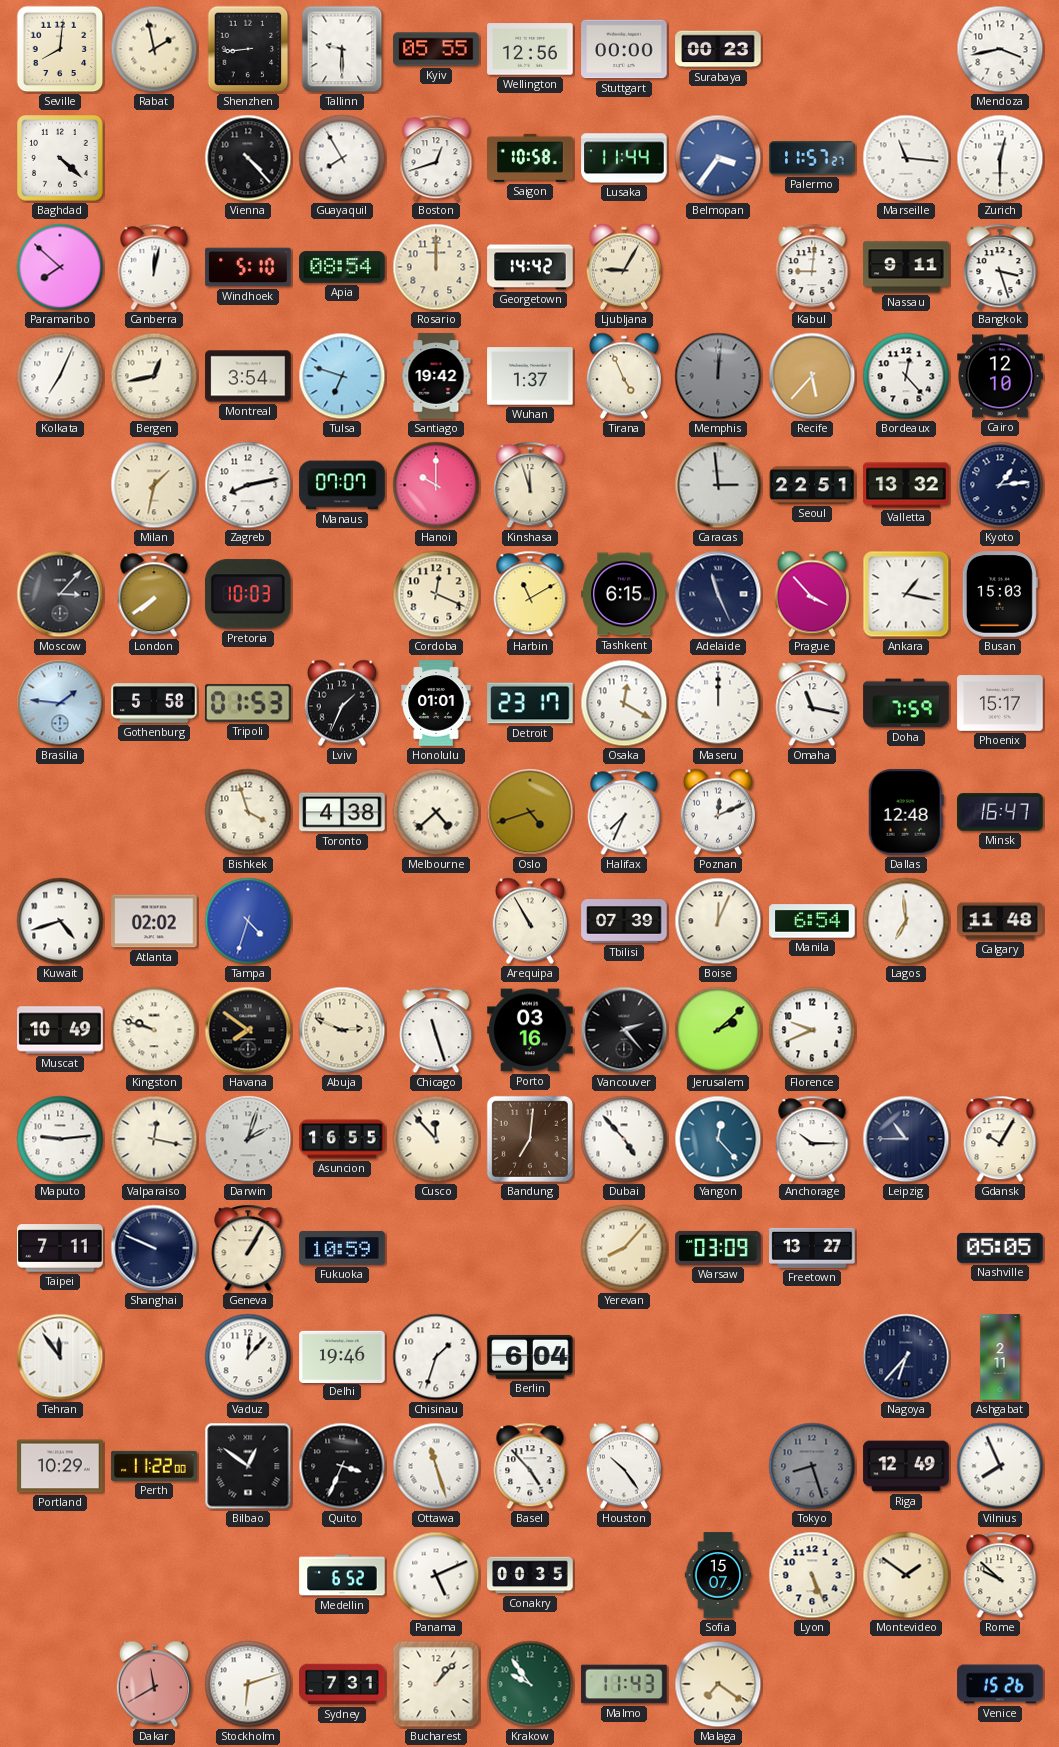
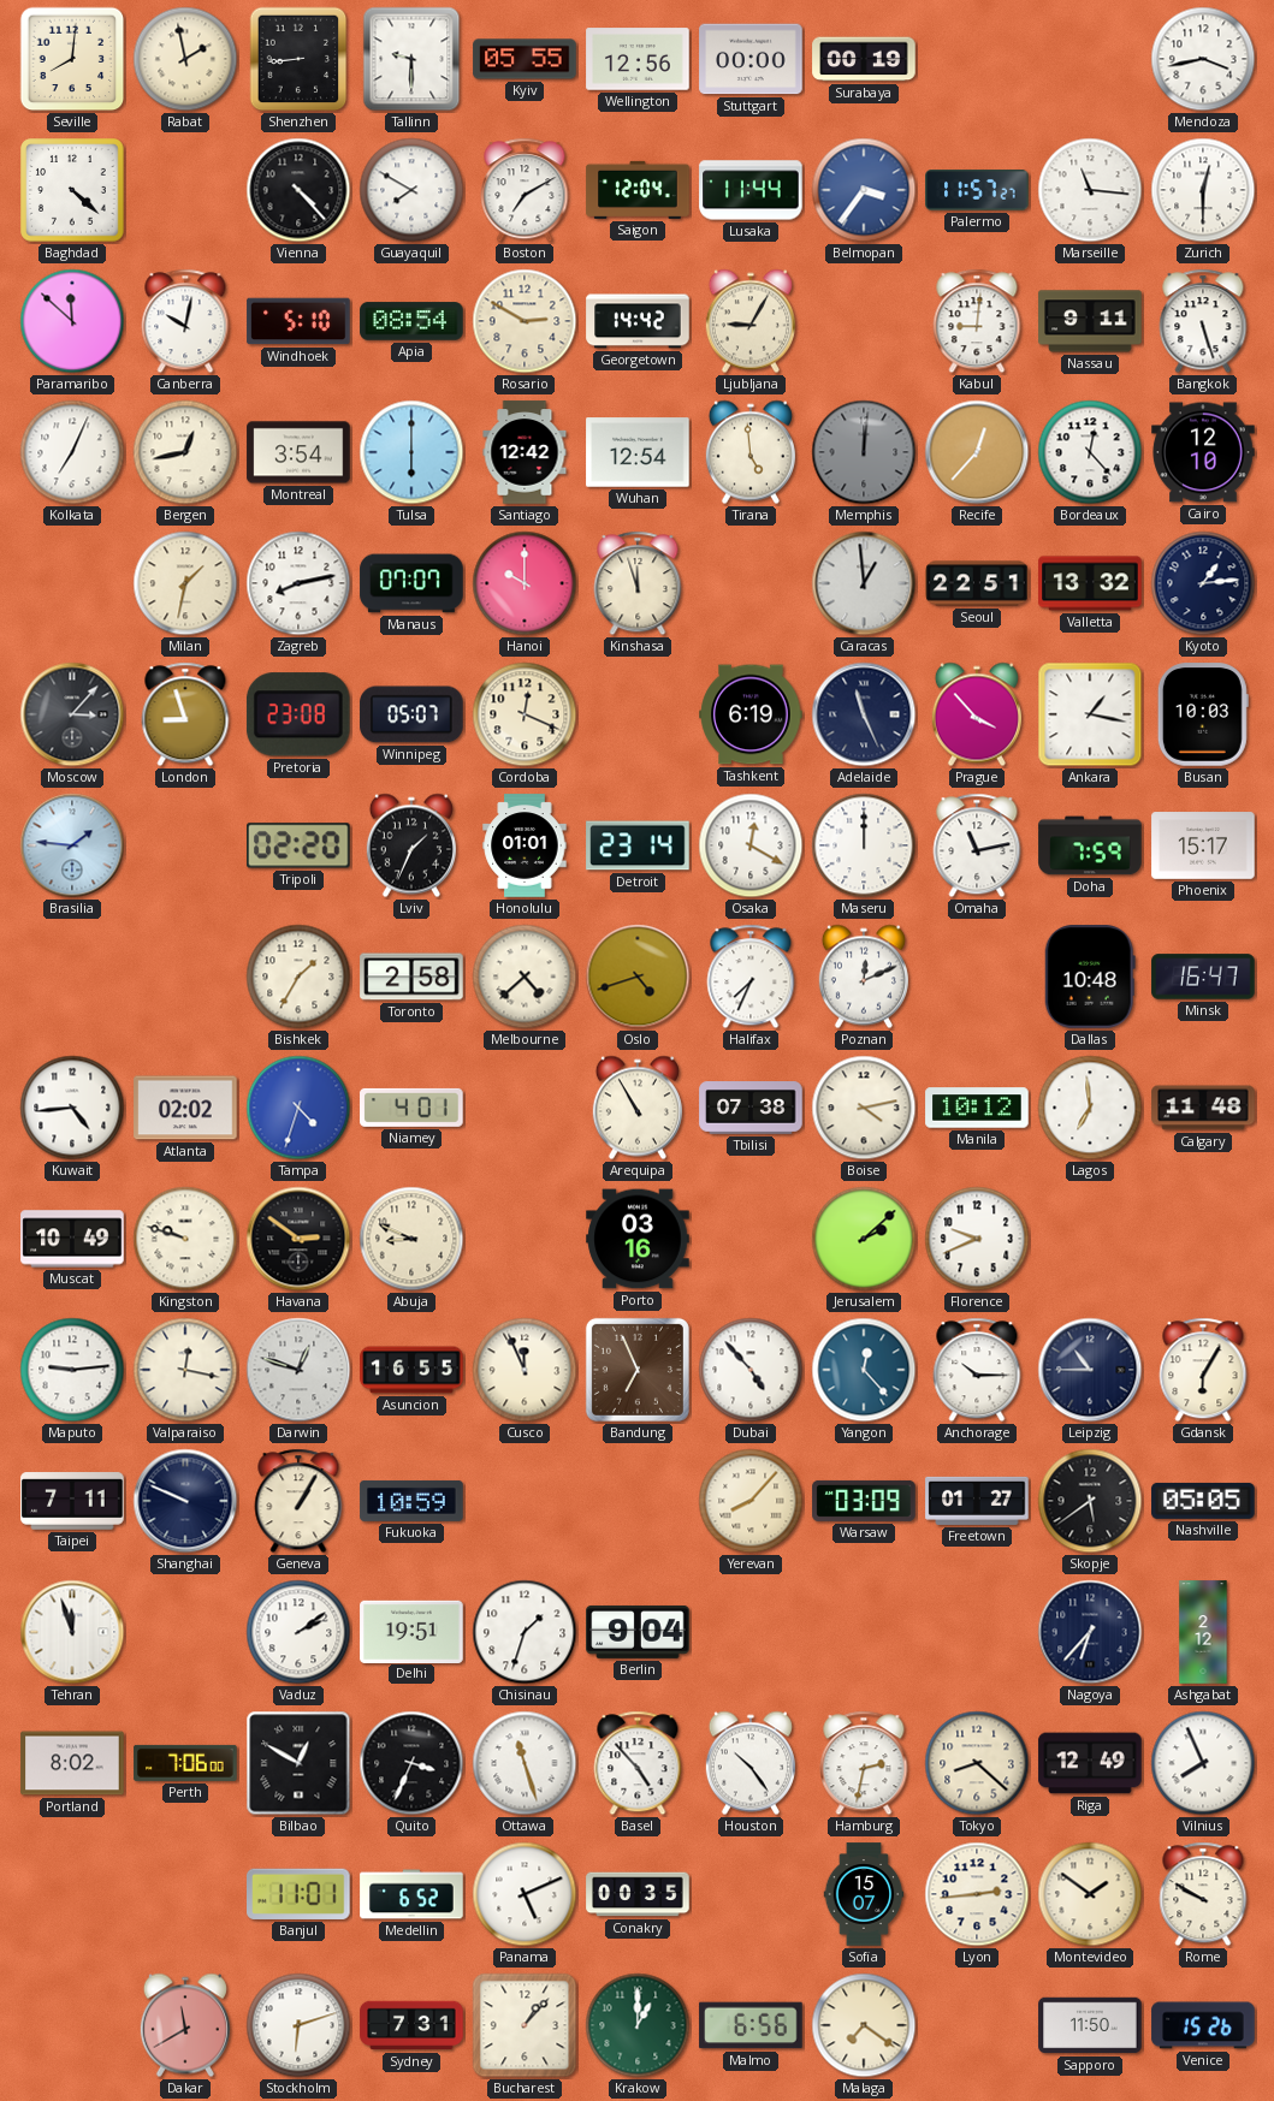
Surabaya: 00:23 -> 00:19
Guayaquil: 7:55 -> 7:50
Boston: 12:42 -> 7:10
Saigon: 10:58 -> 12:04
Paramaribo: 7:52 -> 11:52
Canberra: 12:02 -> 10:02
Rosario: 12:00 -> 2:50
Bangkok: 3:27 -> 5:27
Tulsa: 6:48 -> 6:00
Santiago: 19:42 -> 12:42
Wuhan: 1:37 -> 12:54
Tirana: 4:56 -> 4:59
Recife: 5:37 -> 12:37
Caracas: 2:59 -> 12:59
London: 7:39 -> 8:57
Pretoria: 10:03 -> 23:08
Winnipeg: none -> 05:07
Harbin: 11:10 -> none
Tashkent: 6:15 -> 6:19
Busan: 15:03 -> 10:03
Gothenburg: 5:58 -> none
Tripoli: 01:53 -> 02:20
Detroit: 23:17 -> 23:14
Omaha: 11:17 -> 11:13
Bishkek: 3:57 -> 1:35
Toronto: 4:38 -> 2:58
Dallas: 12:48 -> 10:48
Kuwait: 4:42 -> 4:44
Niamey: none -> 4:01
Tbilisi: 07:39 -> 07:38
Boise: 12:04 -> 4:13
Manila: 6:54 -> 10:12
Havana: 7:51 -> 2:51
Abuja: 2:49 -> 8:49
Chicago: 11:27 -> none
Vancouver: 2:23 -> none
Darwin: 2:03 -> 12:48
Cusco: 11:53 -> 11:56
Bandung: 7:01 -> 6:56
Gdansk: 10:05 -> 6:05
Freetown: 13:27 -> 01:27
Skopje: none -> 5:39
Tehran: 11:54 -> 11:57
Vaduz: 12:07 -> 2:09
Delhi: 19:46 -> 19:51
Berlin: 6:04 -> 9:04
Ashgabat: 2:11 -> 2:12
Portland: 10:29 -> 8:02
Perth: 11:22 -> 7:06
Bilbao: 12:51 -> 12:50
Hamburg: none -> 2:32
Tokyo: 8:27 -> 8:22
Tokyo dial: grey -> cream
Banjul: none -> 11:01
Lyon: 5:26 -> 2:44
Rome: 9:52 -> 9:50
Krakow: 9:54 -> 1:00
Malmo: 11:43 -> 6:56
Sapporo: none -> 11:50
